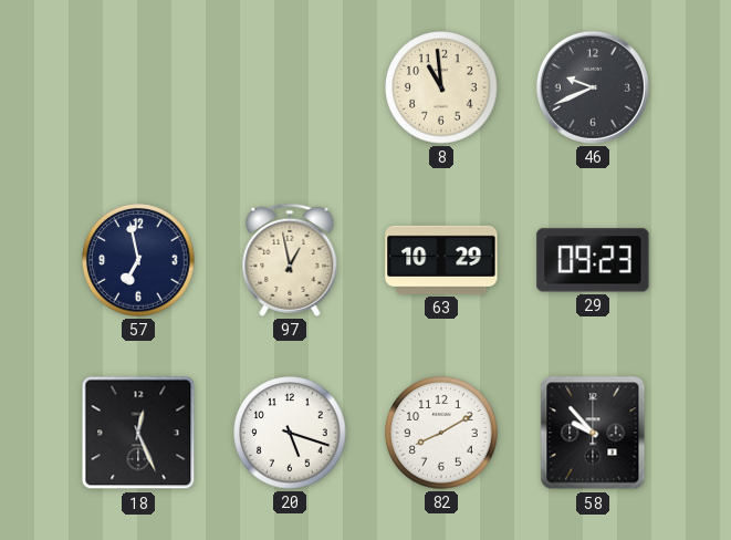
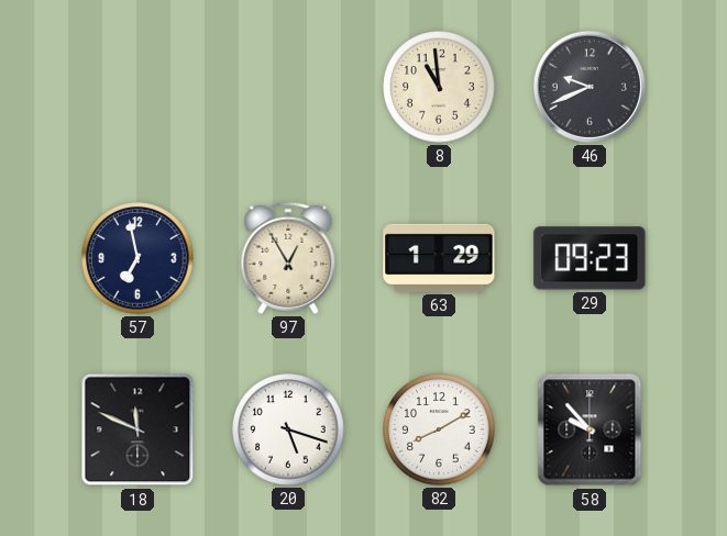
97: 12:58 -> 12:55
63: 10:29 -> 1:29
18: 12:26 -> 11:49
